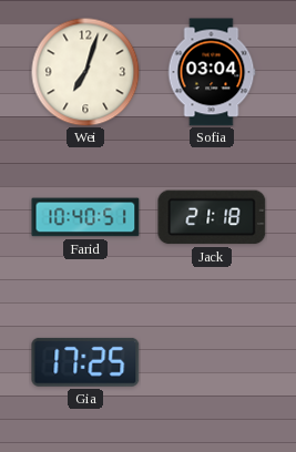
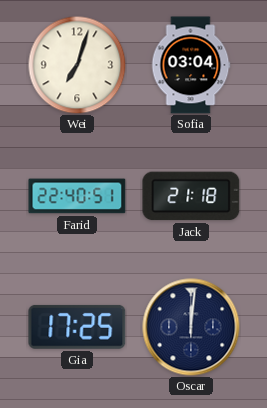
Farid: 10:40 -> 22:40
Oscar: none -> 12:01
